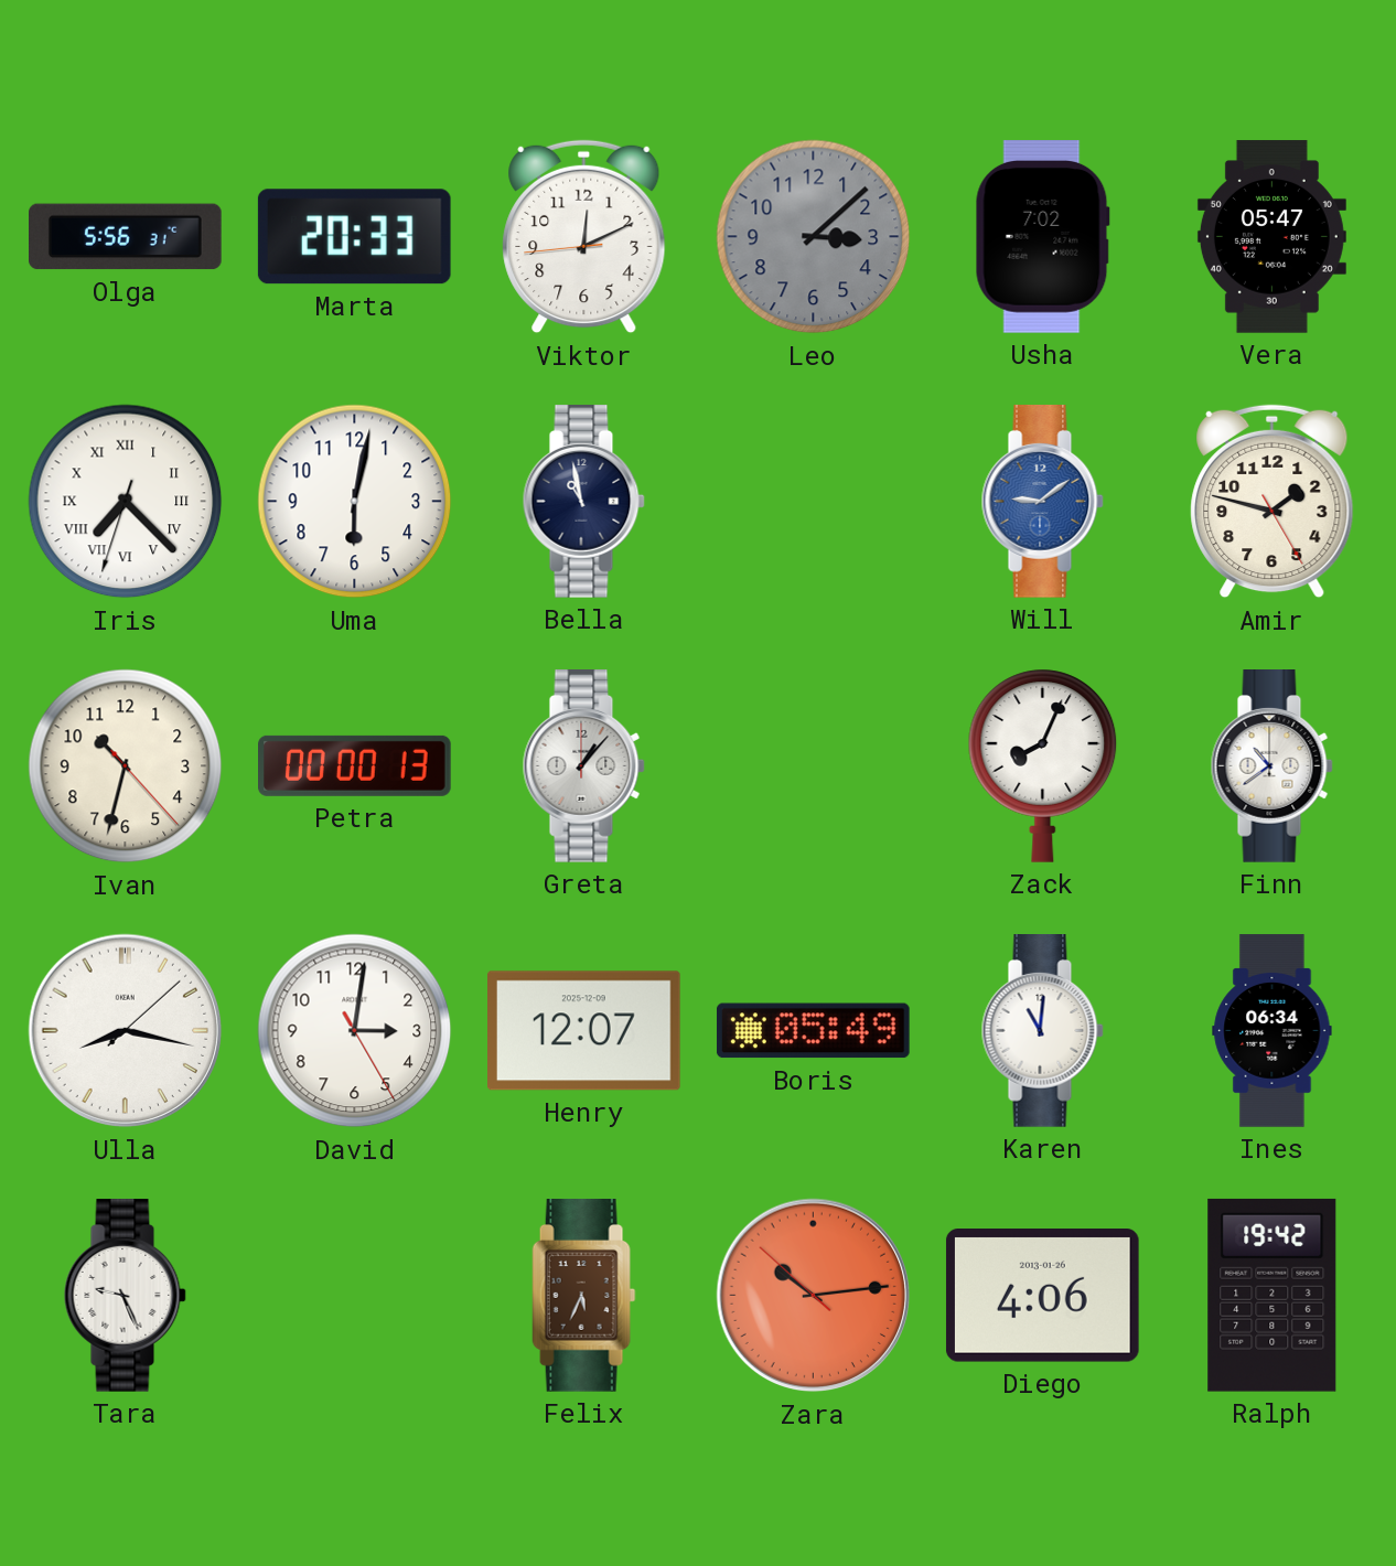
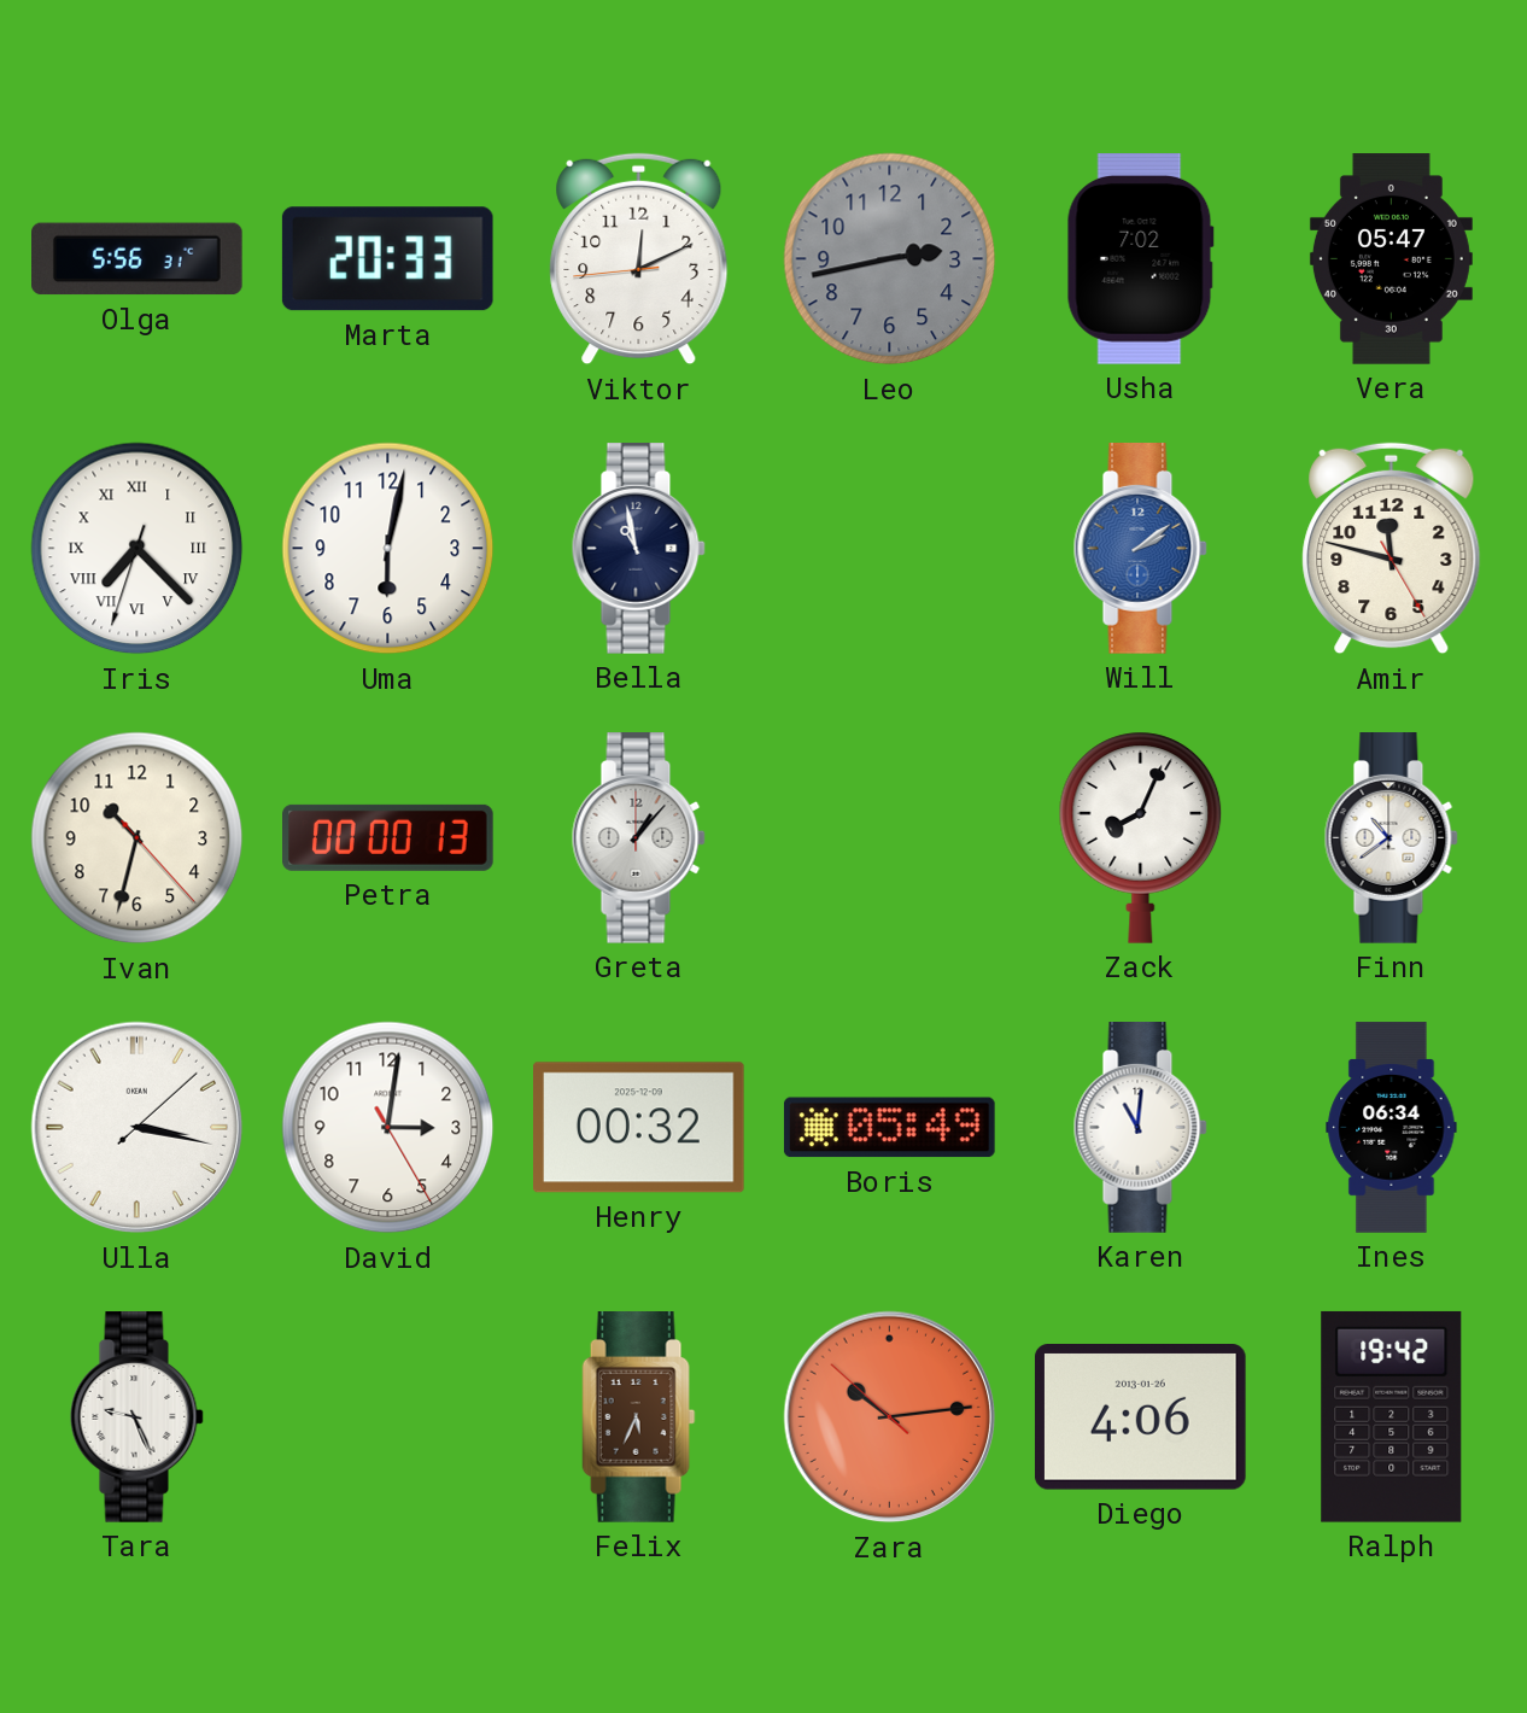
Leo: 3:08 -> 2:43
Will: 9:09 -> 2:09
Amir: 1:47 -> 11:47
Ulla: 8:17 -> 3:17
Henry: 12:07 -> 00:32
